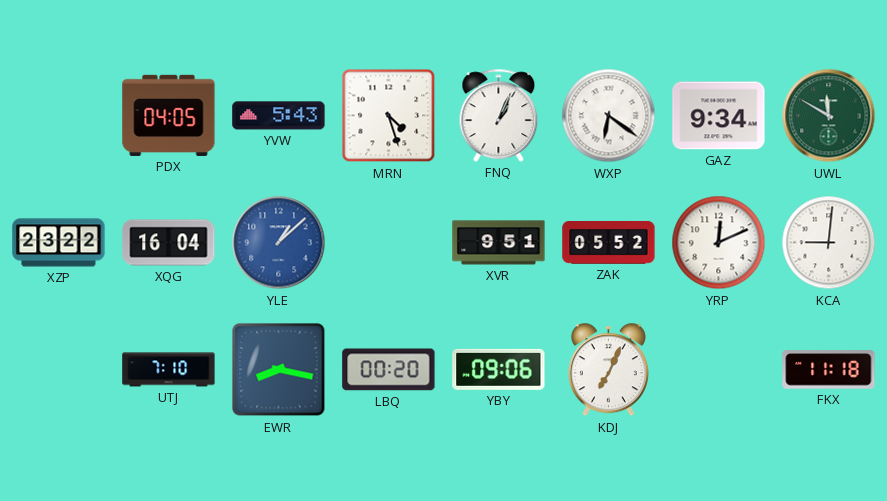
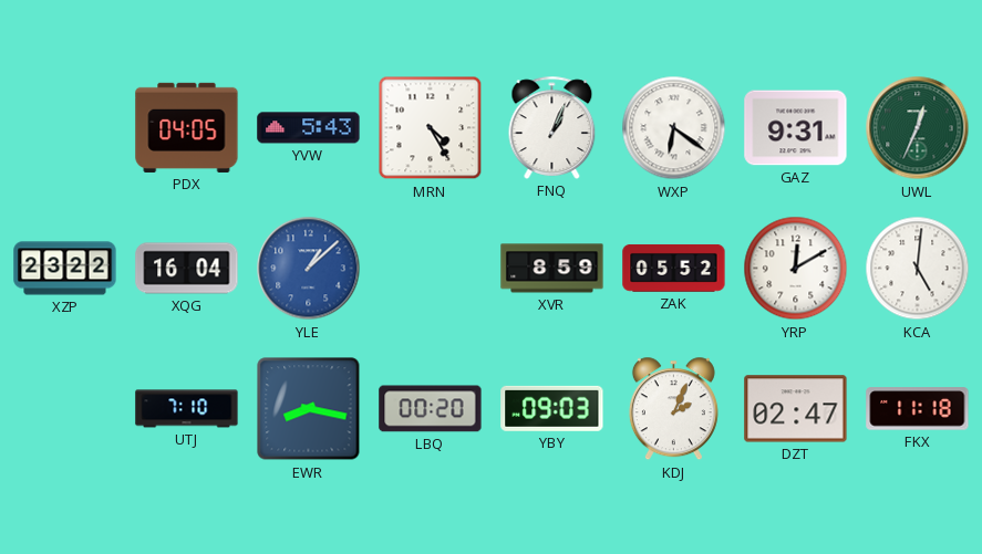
MRN: 4:27 -> 4:25
GAZ: 9:34 -> 9:31
UWL: 11:50 -> 12:34
XVR: 9:51 -> 8:59
YRP: 12:11 -> 12:10
KCA: 9:01 -> 5:01
YBY: 09:06 -> 09:03
KDJ: 7:04 -> 2:04
DZT: none -> 02:47
